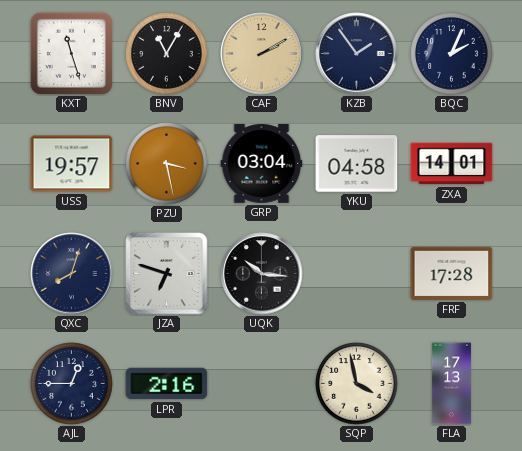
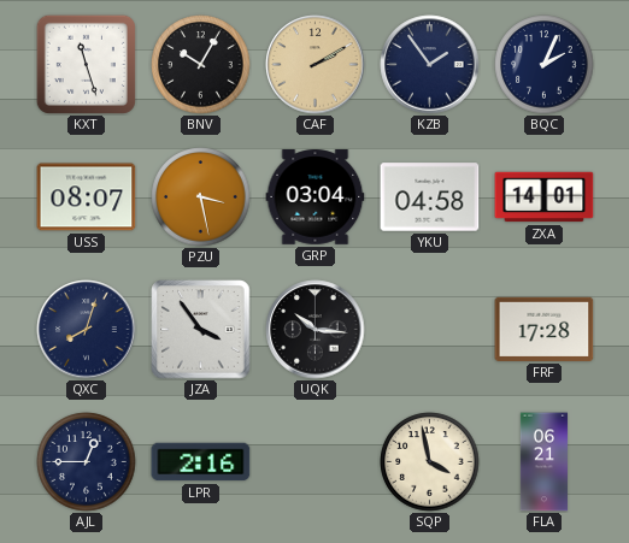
BNV: 11:05 -> 10:05
USS: 19:57 -> 08:07
JZA: 6:48 -> 3:54
FLA: 17:13 -> 06:21
